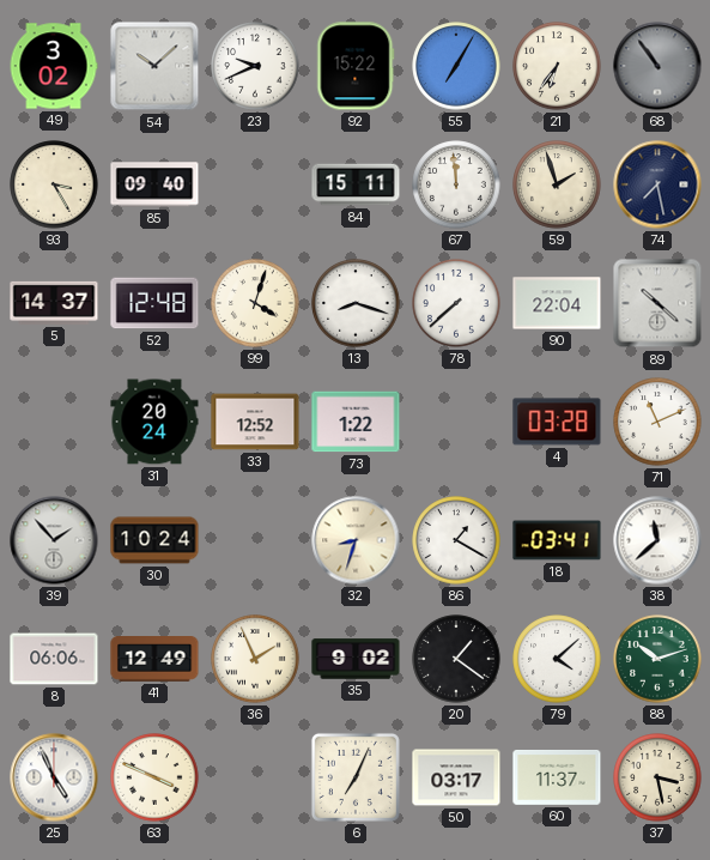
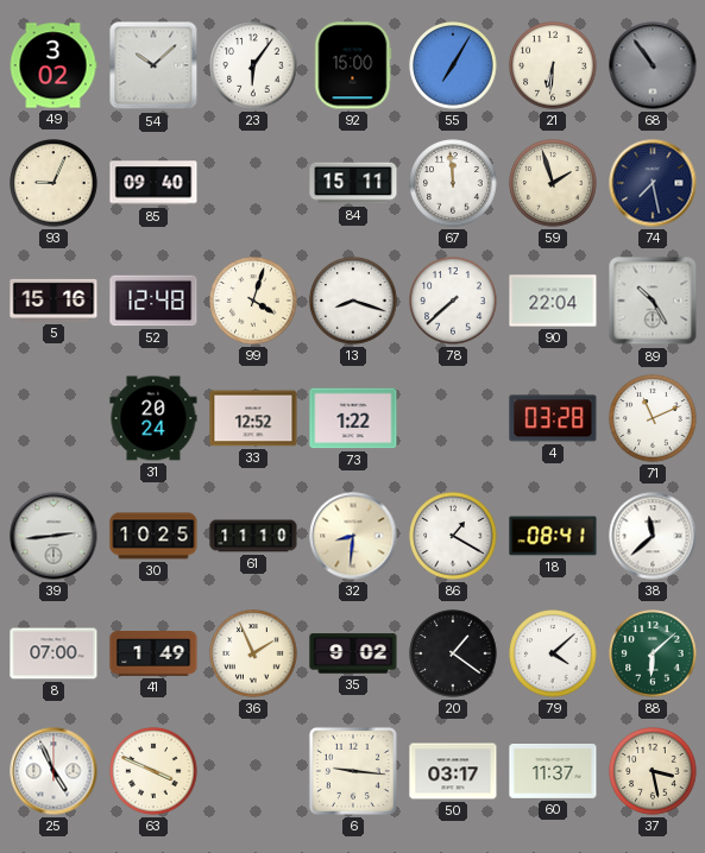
23: 9:41 -> 6:06
92: 15:22 -> 15:00
21: 6:36 -> 6:31
93: 3:25 -> 9:04
5: 14:37 -> 15:16
89: 10:22 -> 10:25
39: 1:53 -> 2:44
30: 10:24 -> 10:25
61: none -> 11:10
32: 8:33 -> 8:31
18: 03:41 -> 08:41
8: 06:06 -> 07:00
41: 12:49 -> 1:49
88: 10:12 -> 6:08
6: 7:04 -> 9:16
